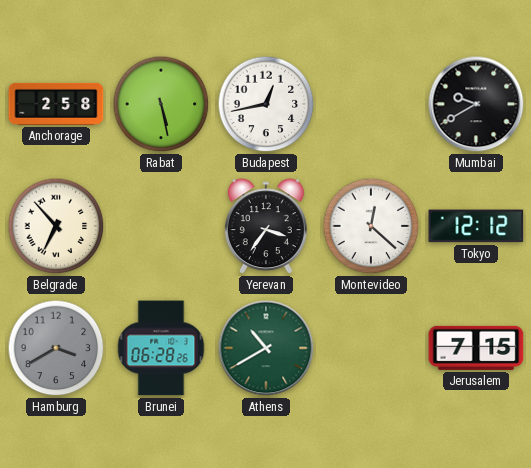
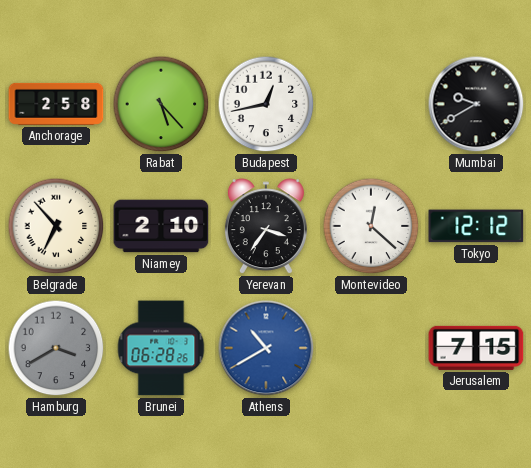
Rabat: 5:28 -> 5:23
Niamey: none -> 2:10
Athens dial: green -> blue
